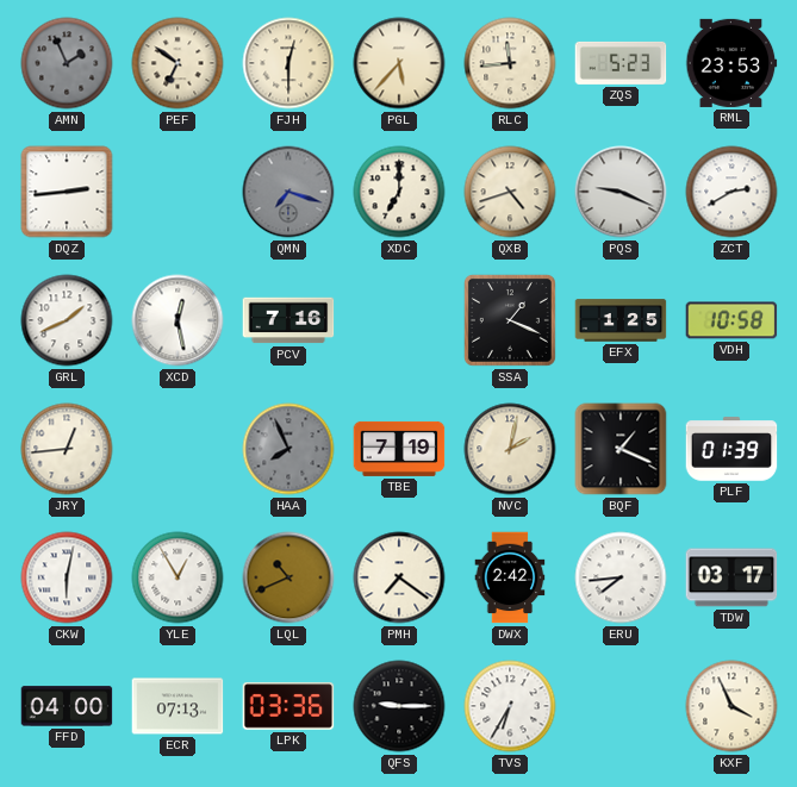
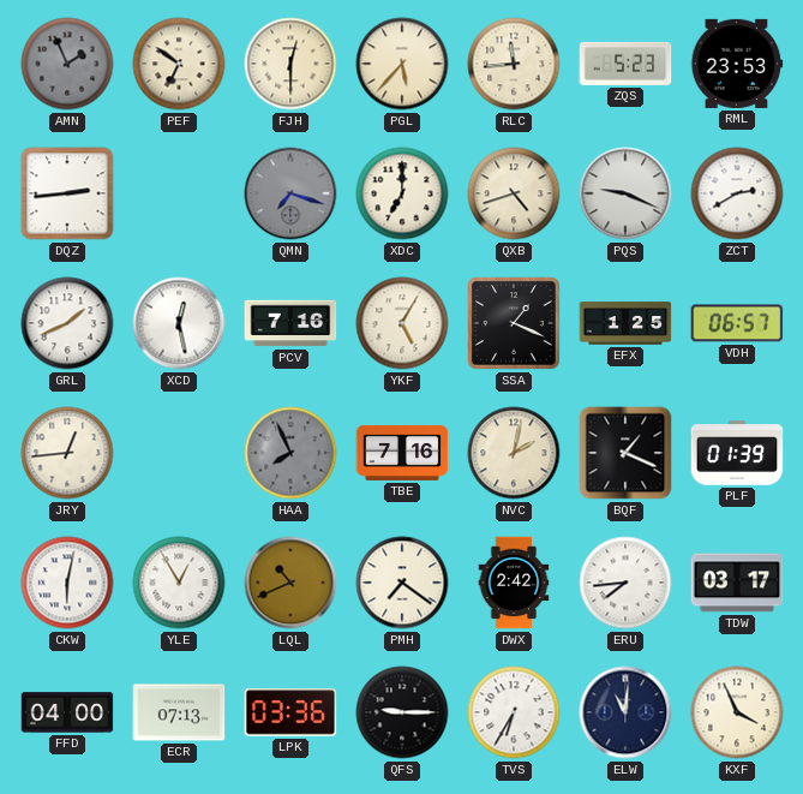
YKF: none -> 5:05
VDH: 10:58 -> 06:57
TBE: 7:19 -> 7:16
ELW: none -> 11:01
